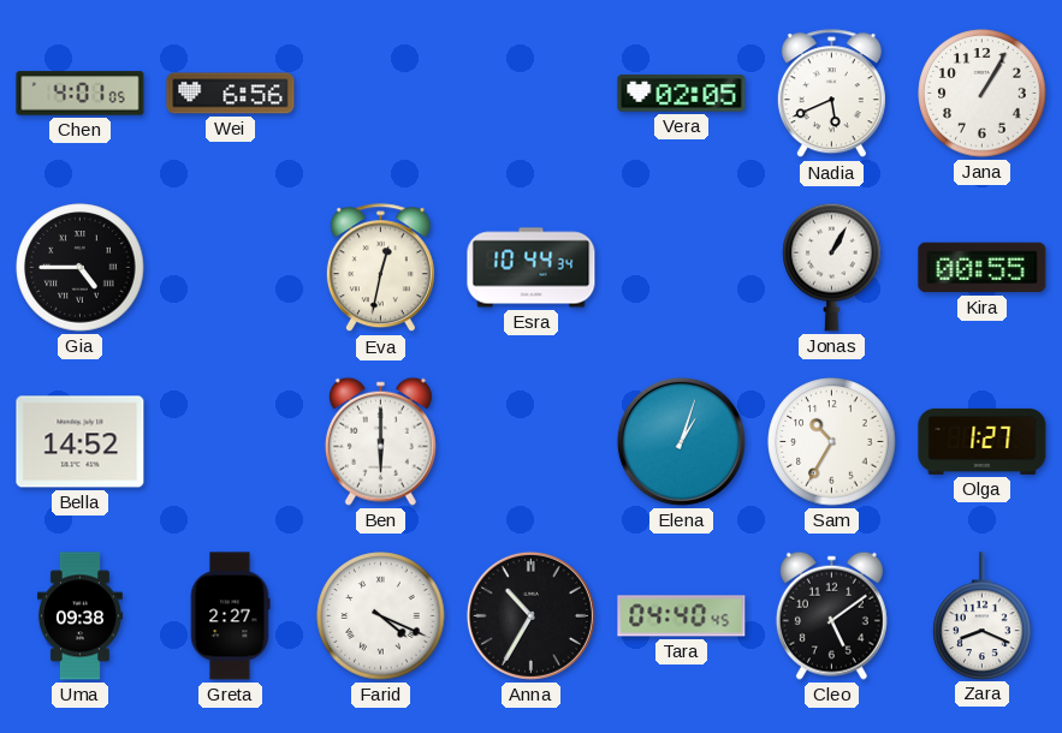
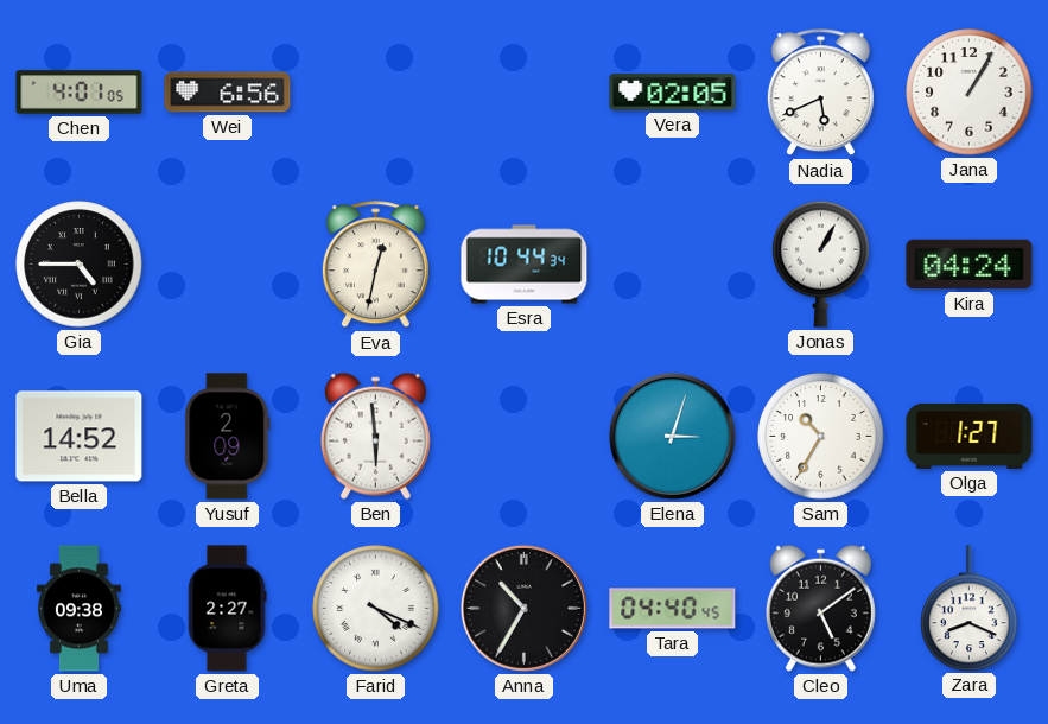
Kira: 00:55 -> 04:24
Yusuf: none -> 2:09
Ben: 6:00 -> 5:59
Elena: 1:03 -> 3:03
